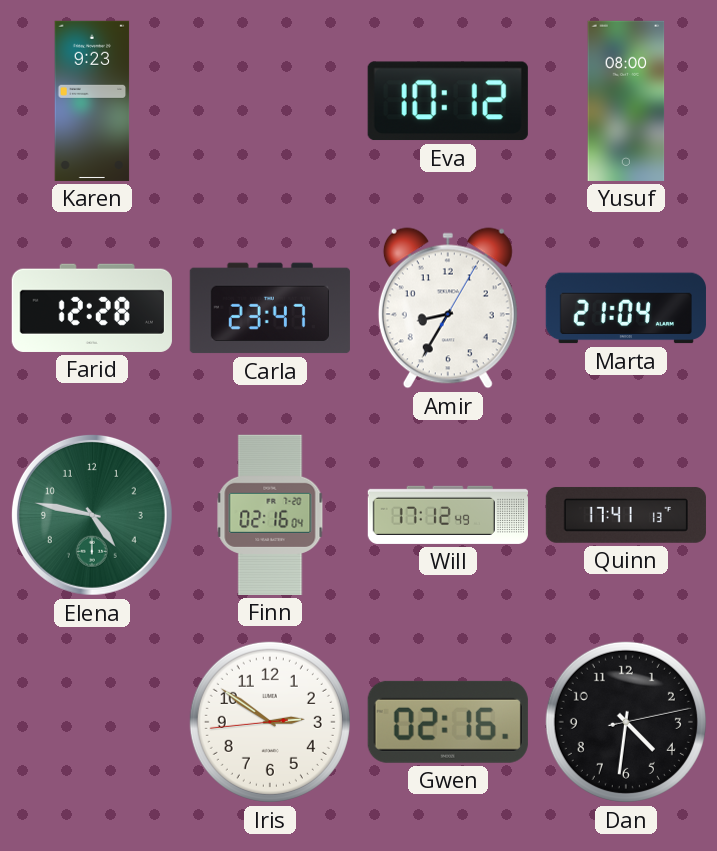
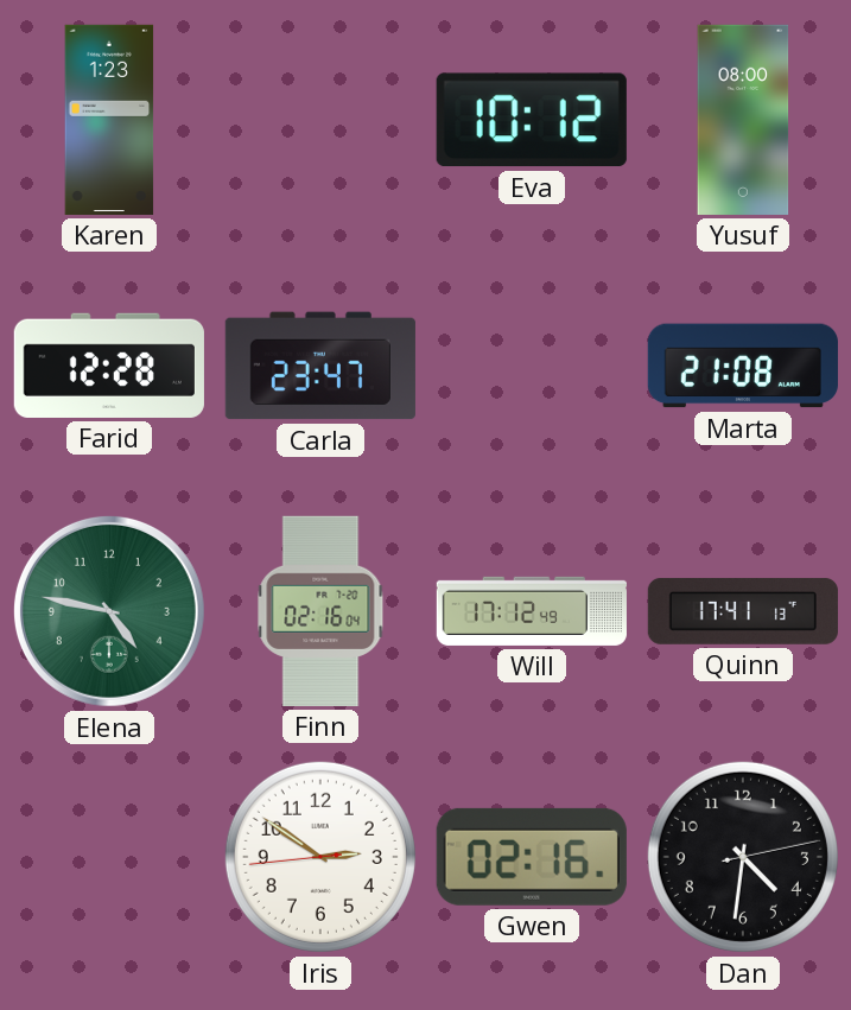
Karen: 9:23 -> 1:23
Amir: 8:35 -> none
Marta: 21:04 -> 21:08
